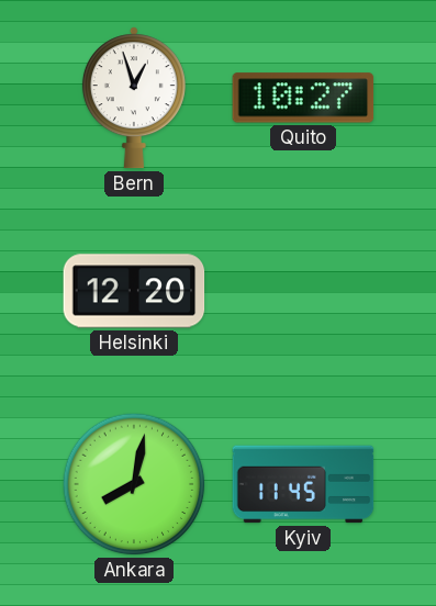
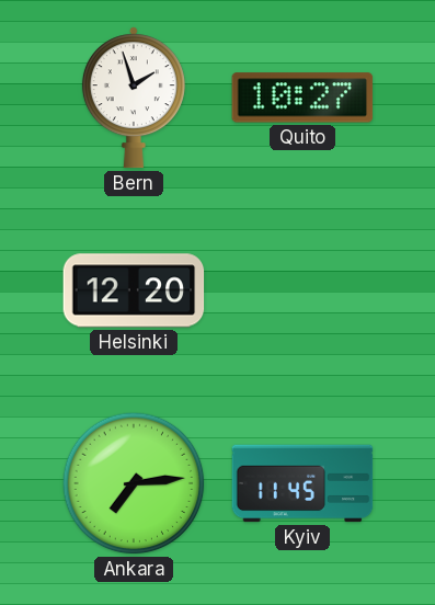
Bern: 12:57 -> 1:57
Ankara: 8:02 -> 7:14
